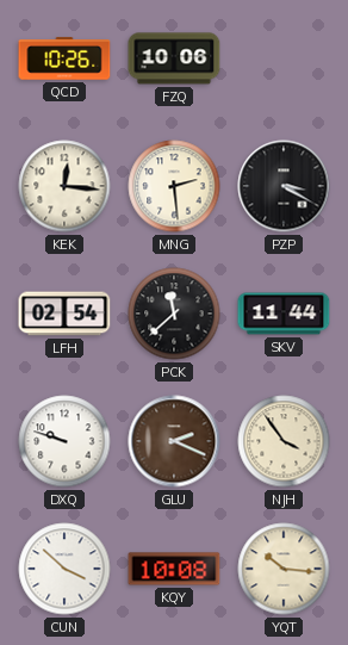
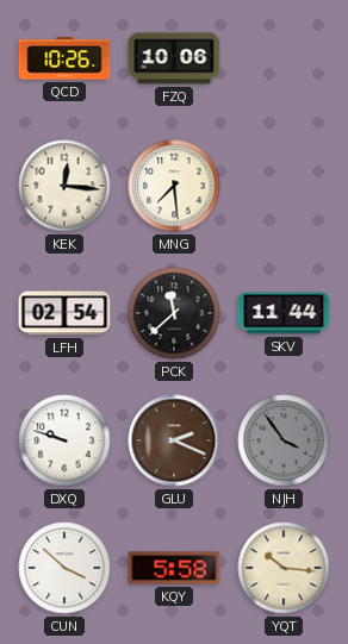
MNG: 2:29 -> 7:29
PZP: 3:20 -> none
NJH dial: cream -> grey
KQY: 10:08 -> 5:58
